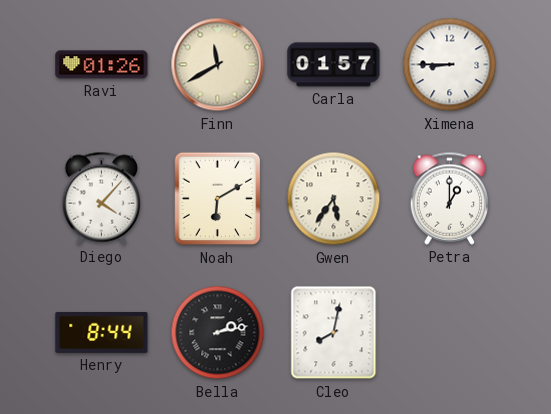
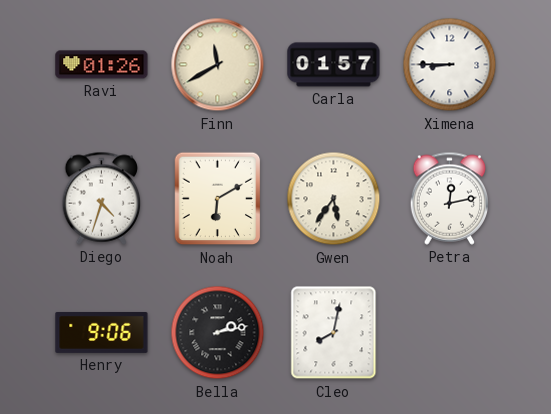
Diego: 4:07 -> 4:33
Petra: 1:00 -> 12:13
Henry: 8:44 -> 9:06
